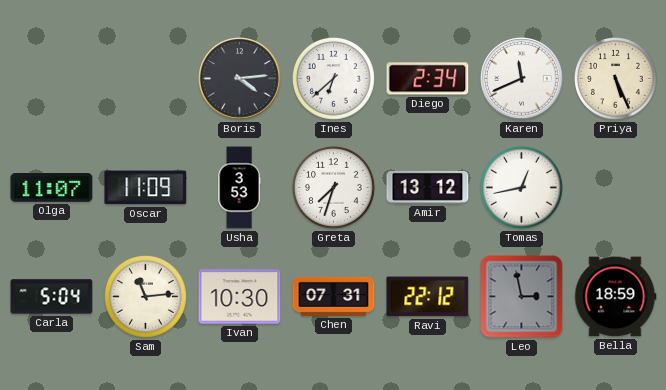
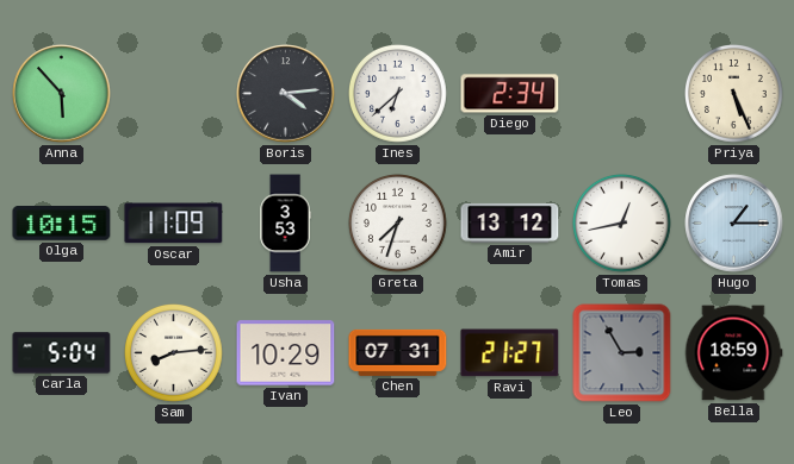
Anna: none -> 5:53
Karen: 11:41 -> none
Olga: 11:07 -> 10:15
Hugo: none -> 1:15
Sam: 11:14 -> 8:14
Ivan: 10:30 -> 10:29
Ravi: 22:12 -> 21:27
Leo: 2:58 -> 2:55
